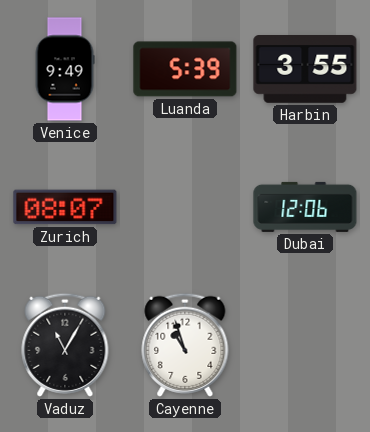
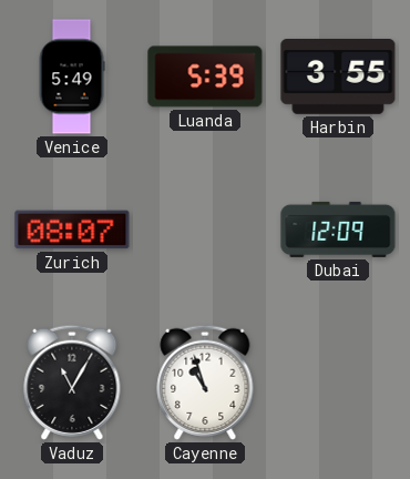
Venice: 9:49 -> 5:49
Dubai: 12:06 -> 12:09
